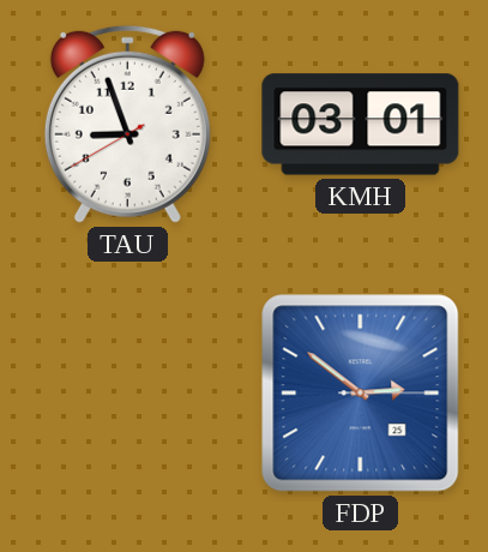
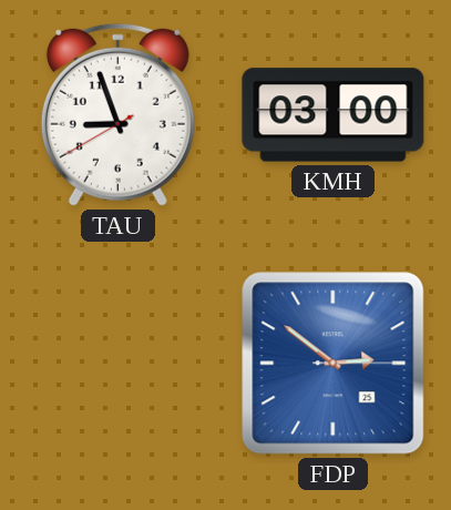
KMH: 03:01 -> 03:00
